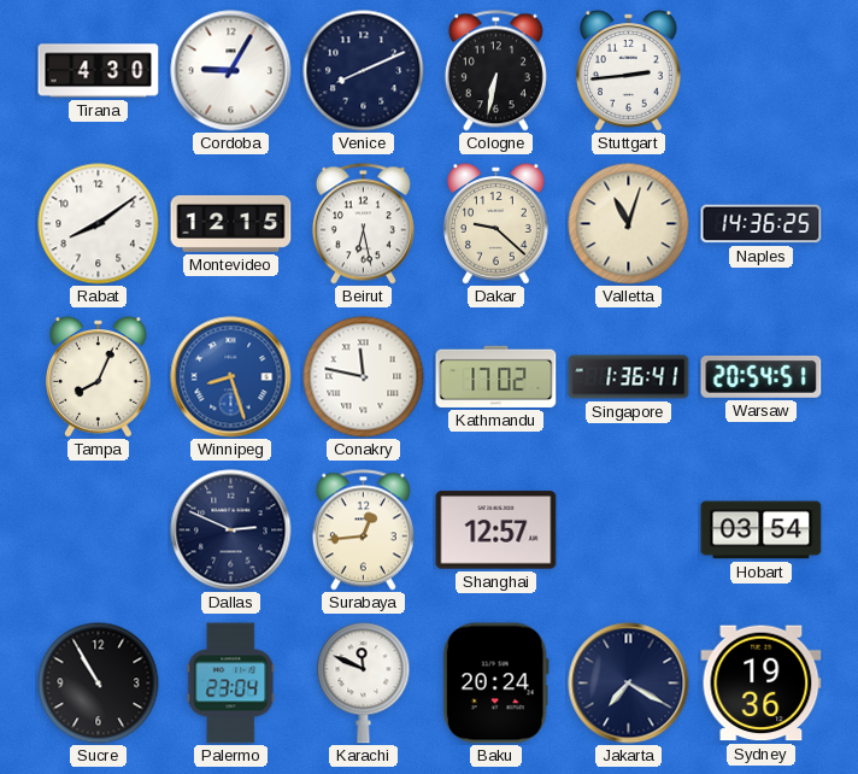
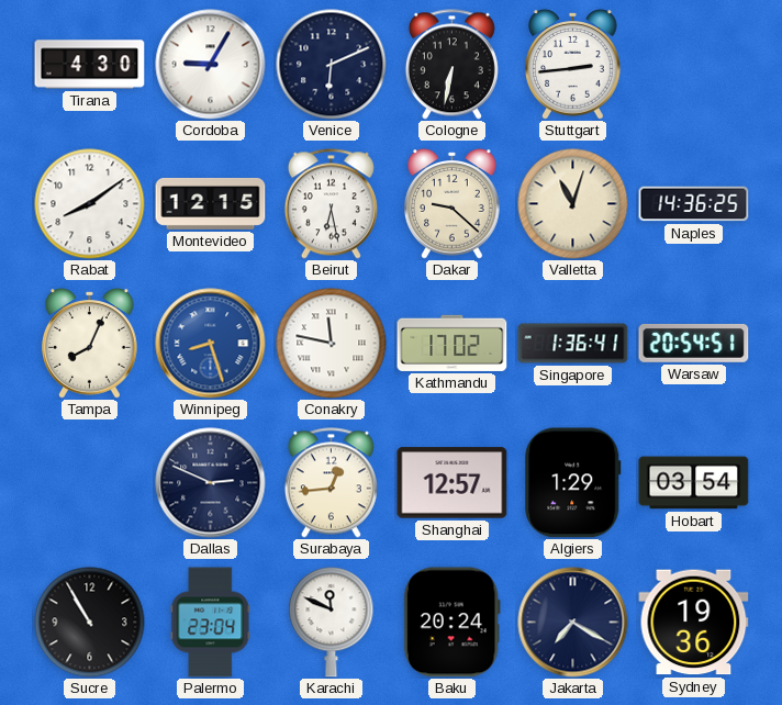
Venice: 8:11 -> 6:11
Algiers: none -> 1:29
